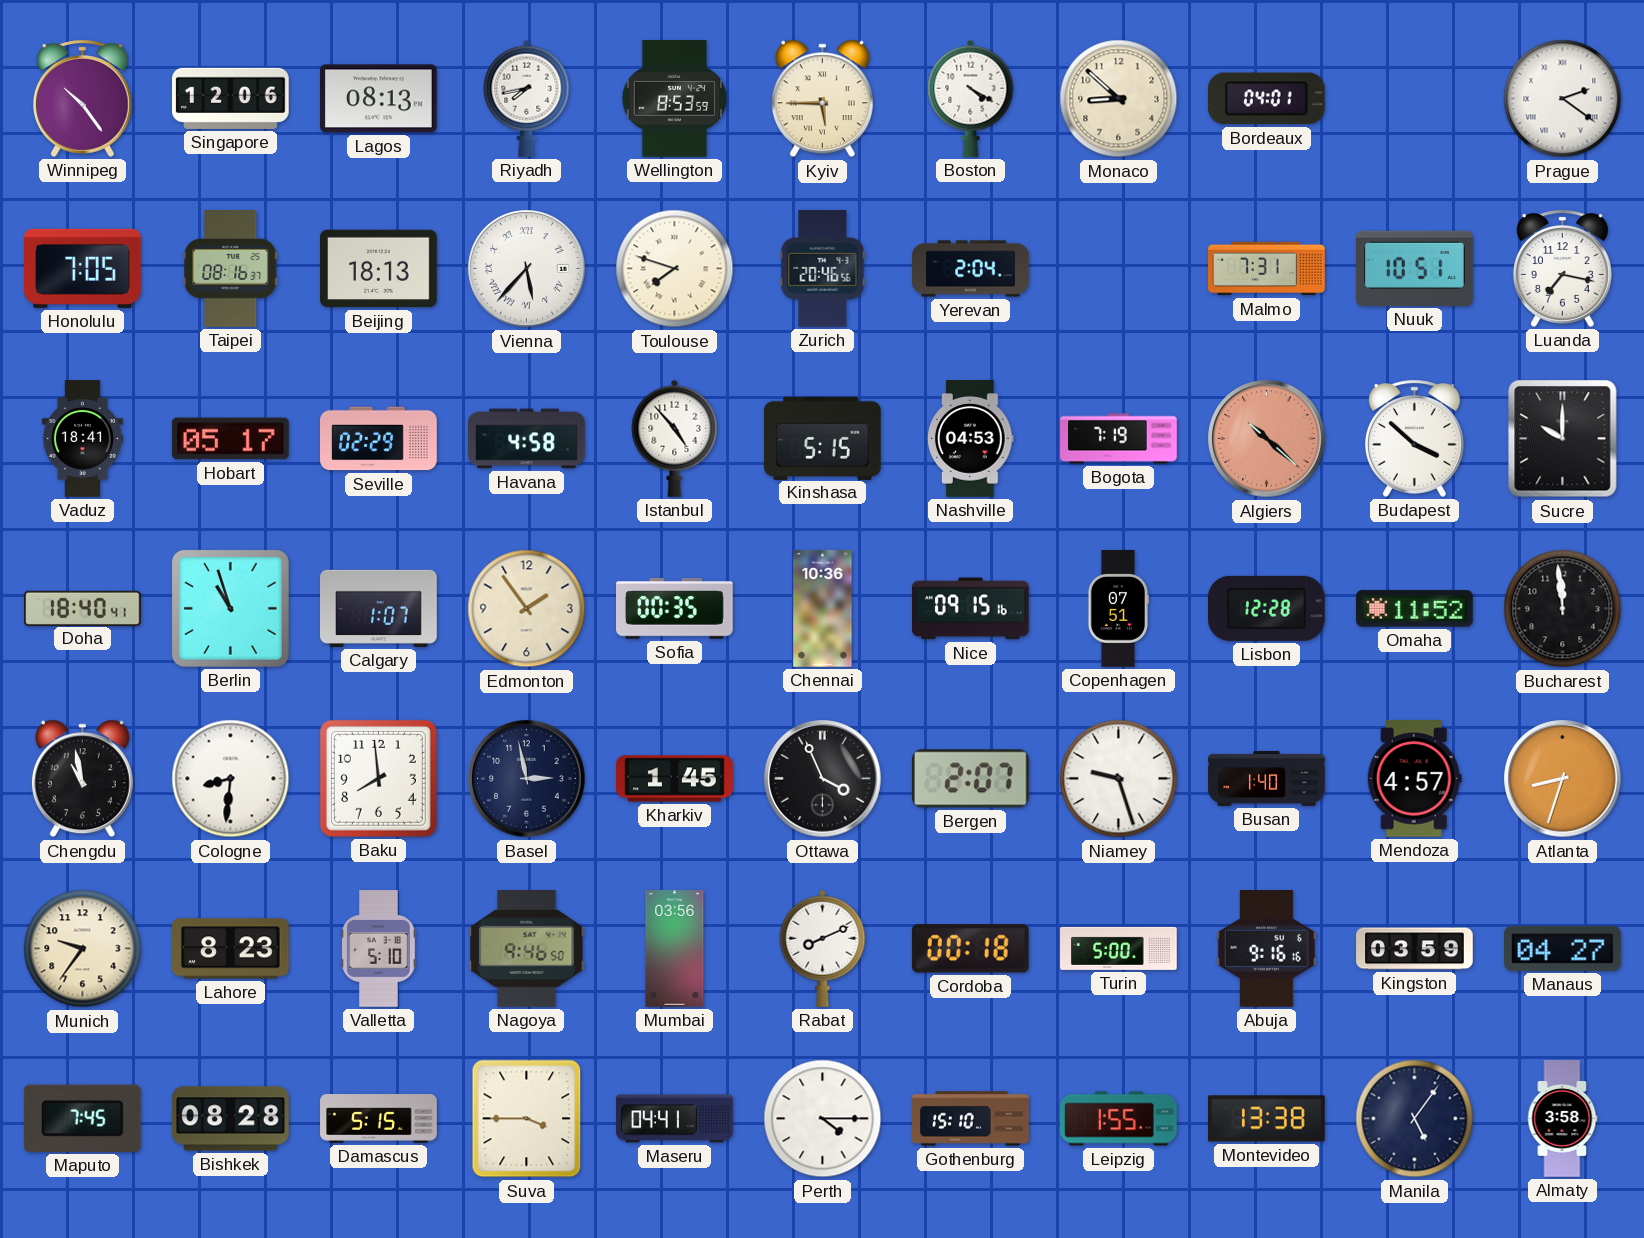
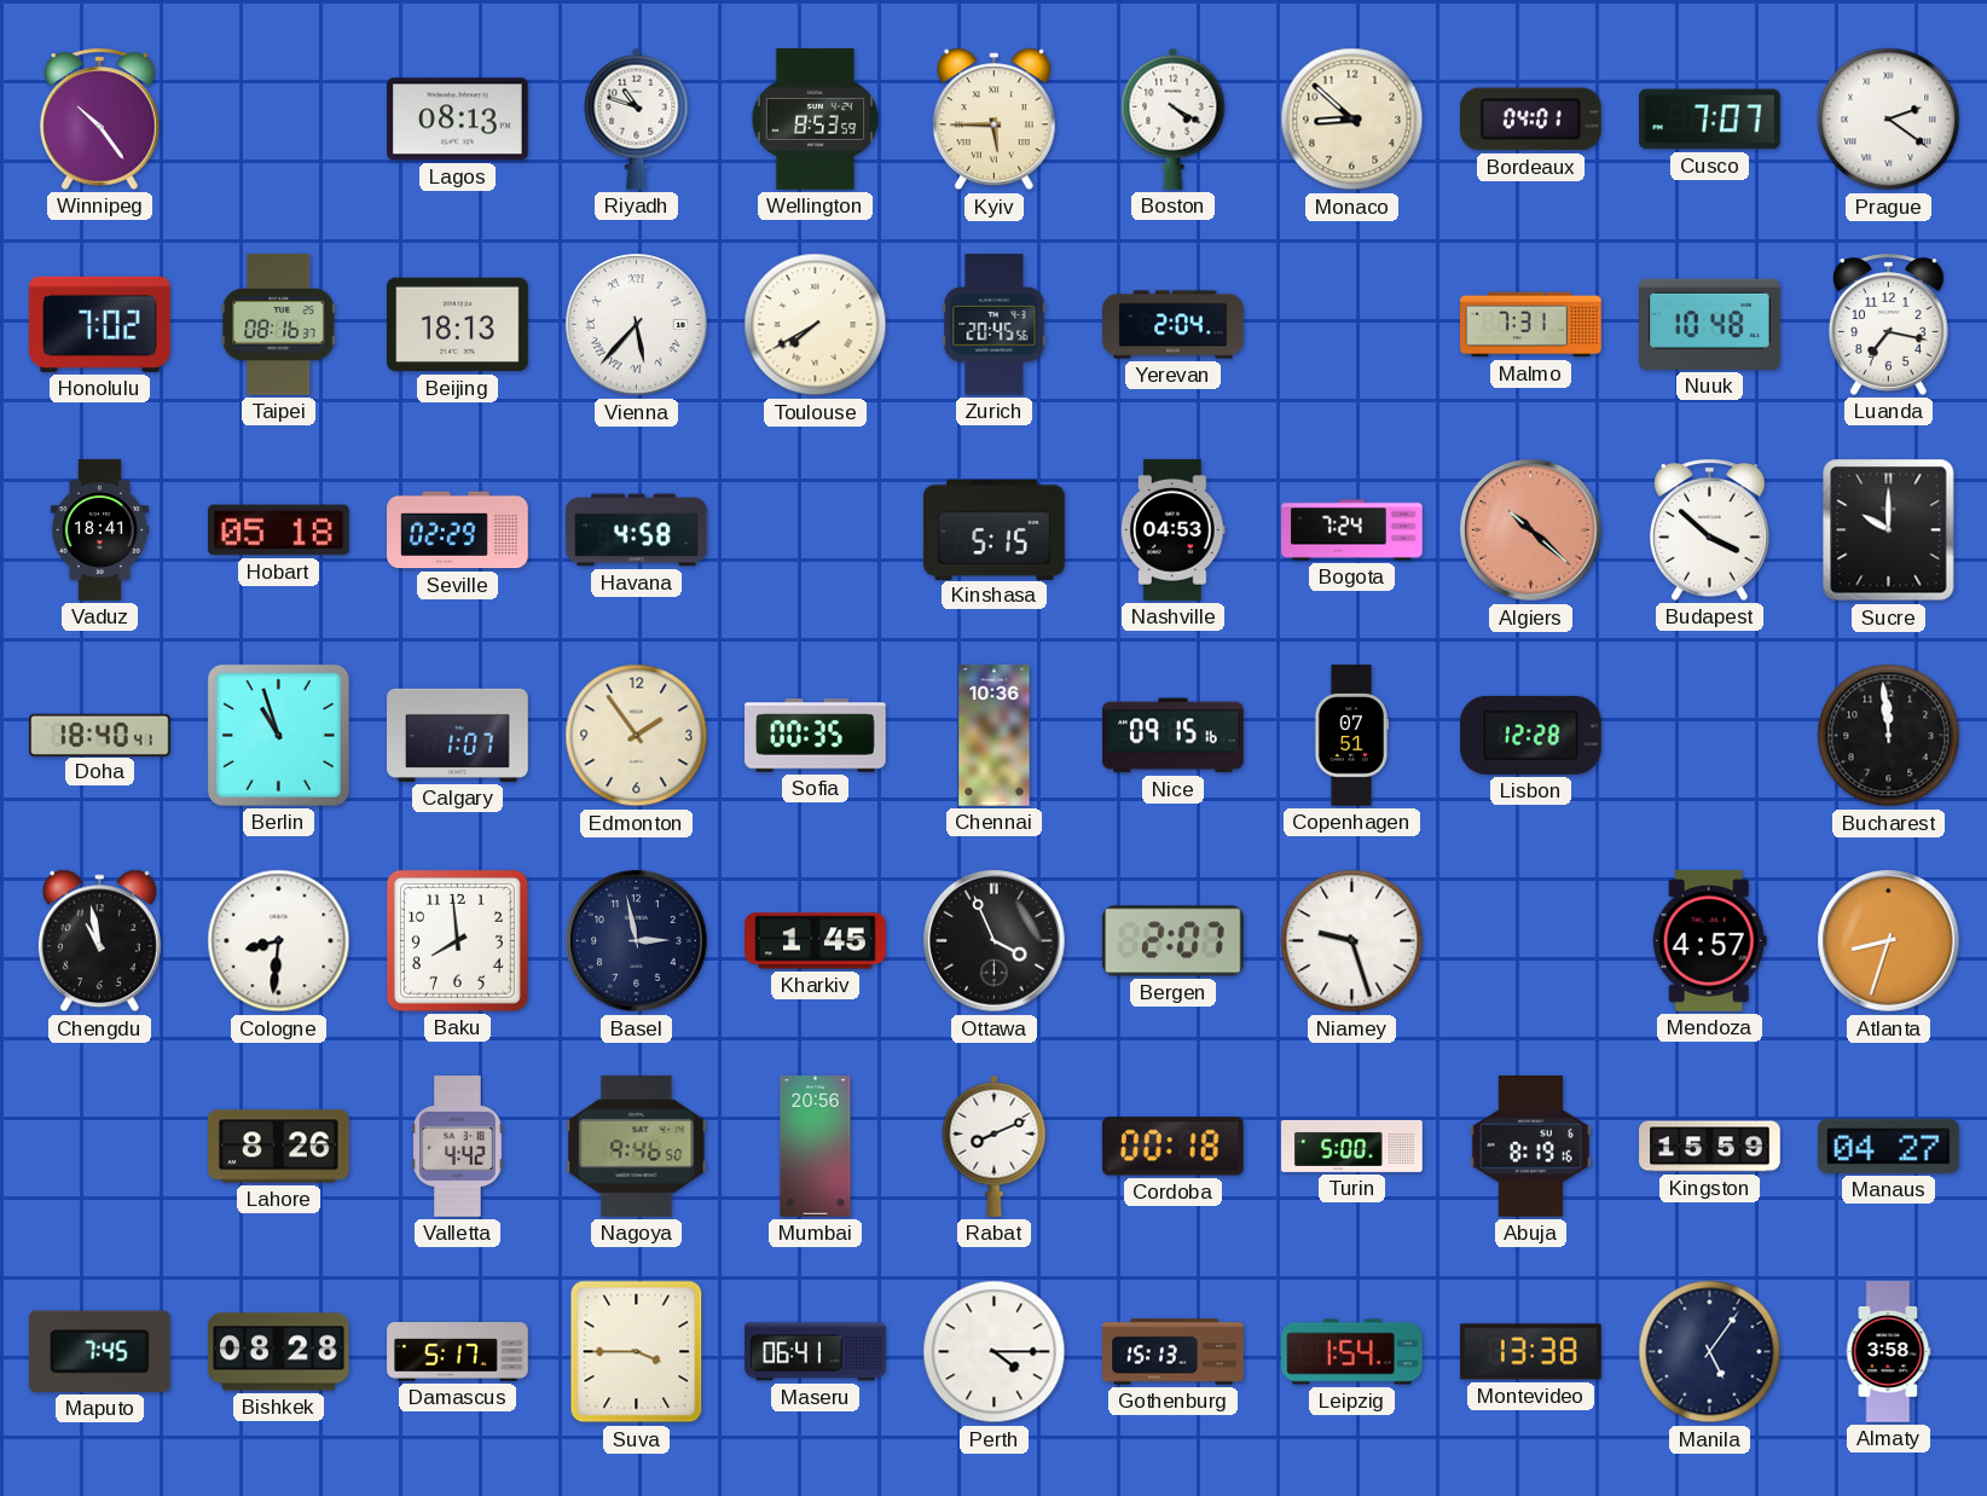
Singapore: 12:06 -> none
Riyadh: 7:43 -> 10:48
Cusco: none -> 7:07
Honolulu: 7:05 -> 7:02
Toulouse: 7:48 -> 7:40
Zurich: 20:46 -> 20:45
Nuuk: 10:51 -> 10:48
Hobart: 05:17 -> 05:18
Istanbul: 4:53 -> none
Bogota: 7:19 -> 7:24
Omaha: 11:52 -> none
Busan: 1:40 -> none
Munich: 9:36 -> none
Lahore: 8:23 -> 8:26
Valletta: 5:10 -> 4:42
Mumbai: 03:56 -> 20:56
Abuja: 9:16 -> 8:19
Kingston: 03:59 -> 15:59
Damascus: 5:15 -> 5:17
Maseru: 04:41 -> 06:41
Gothenburg: 15:10 -> 15:13
Leipzig: 1:55 -> 1:54
